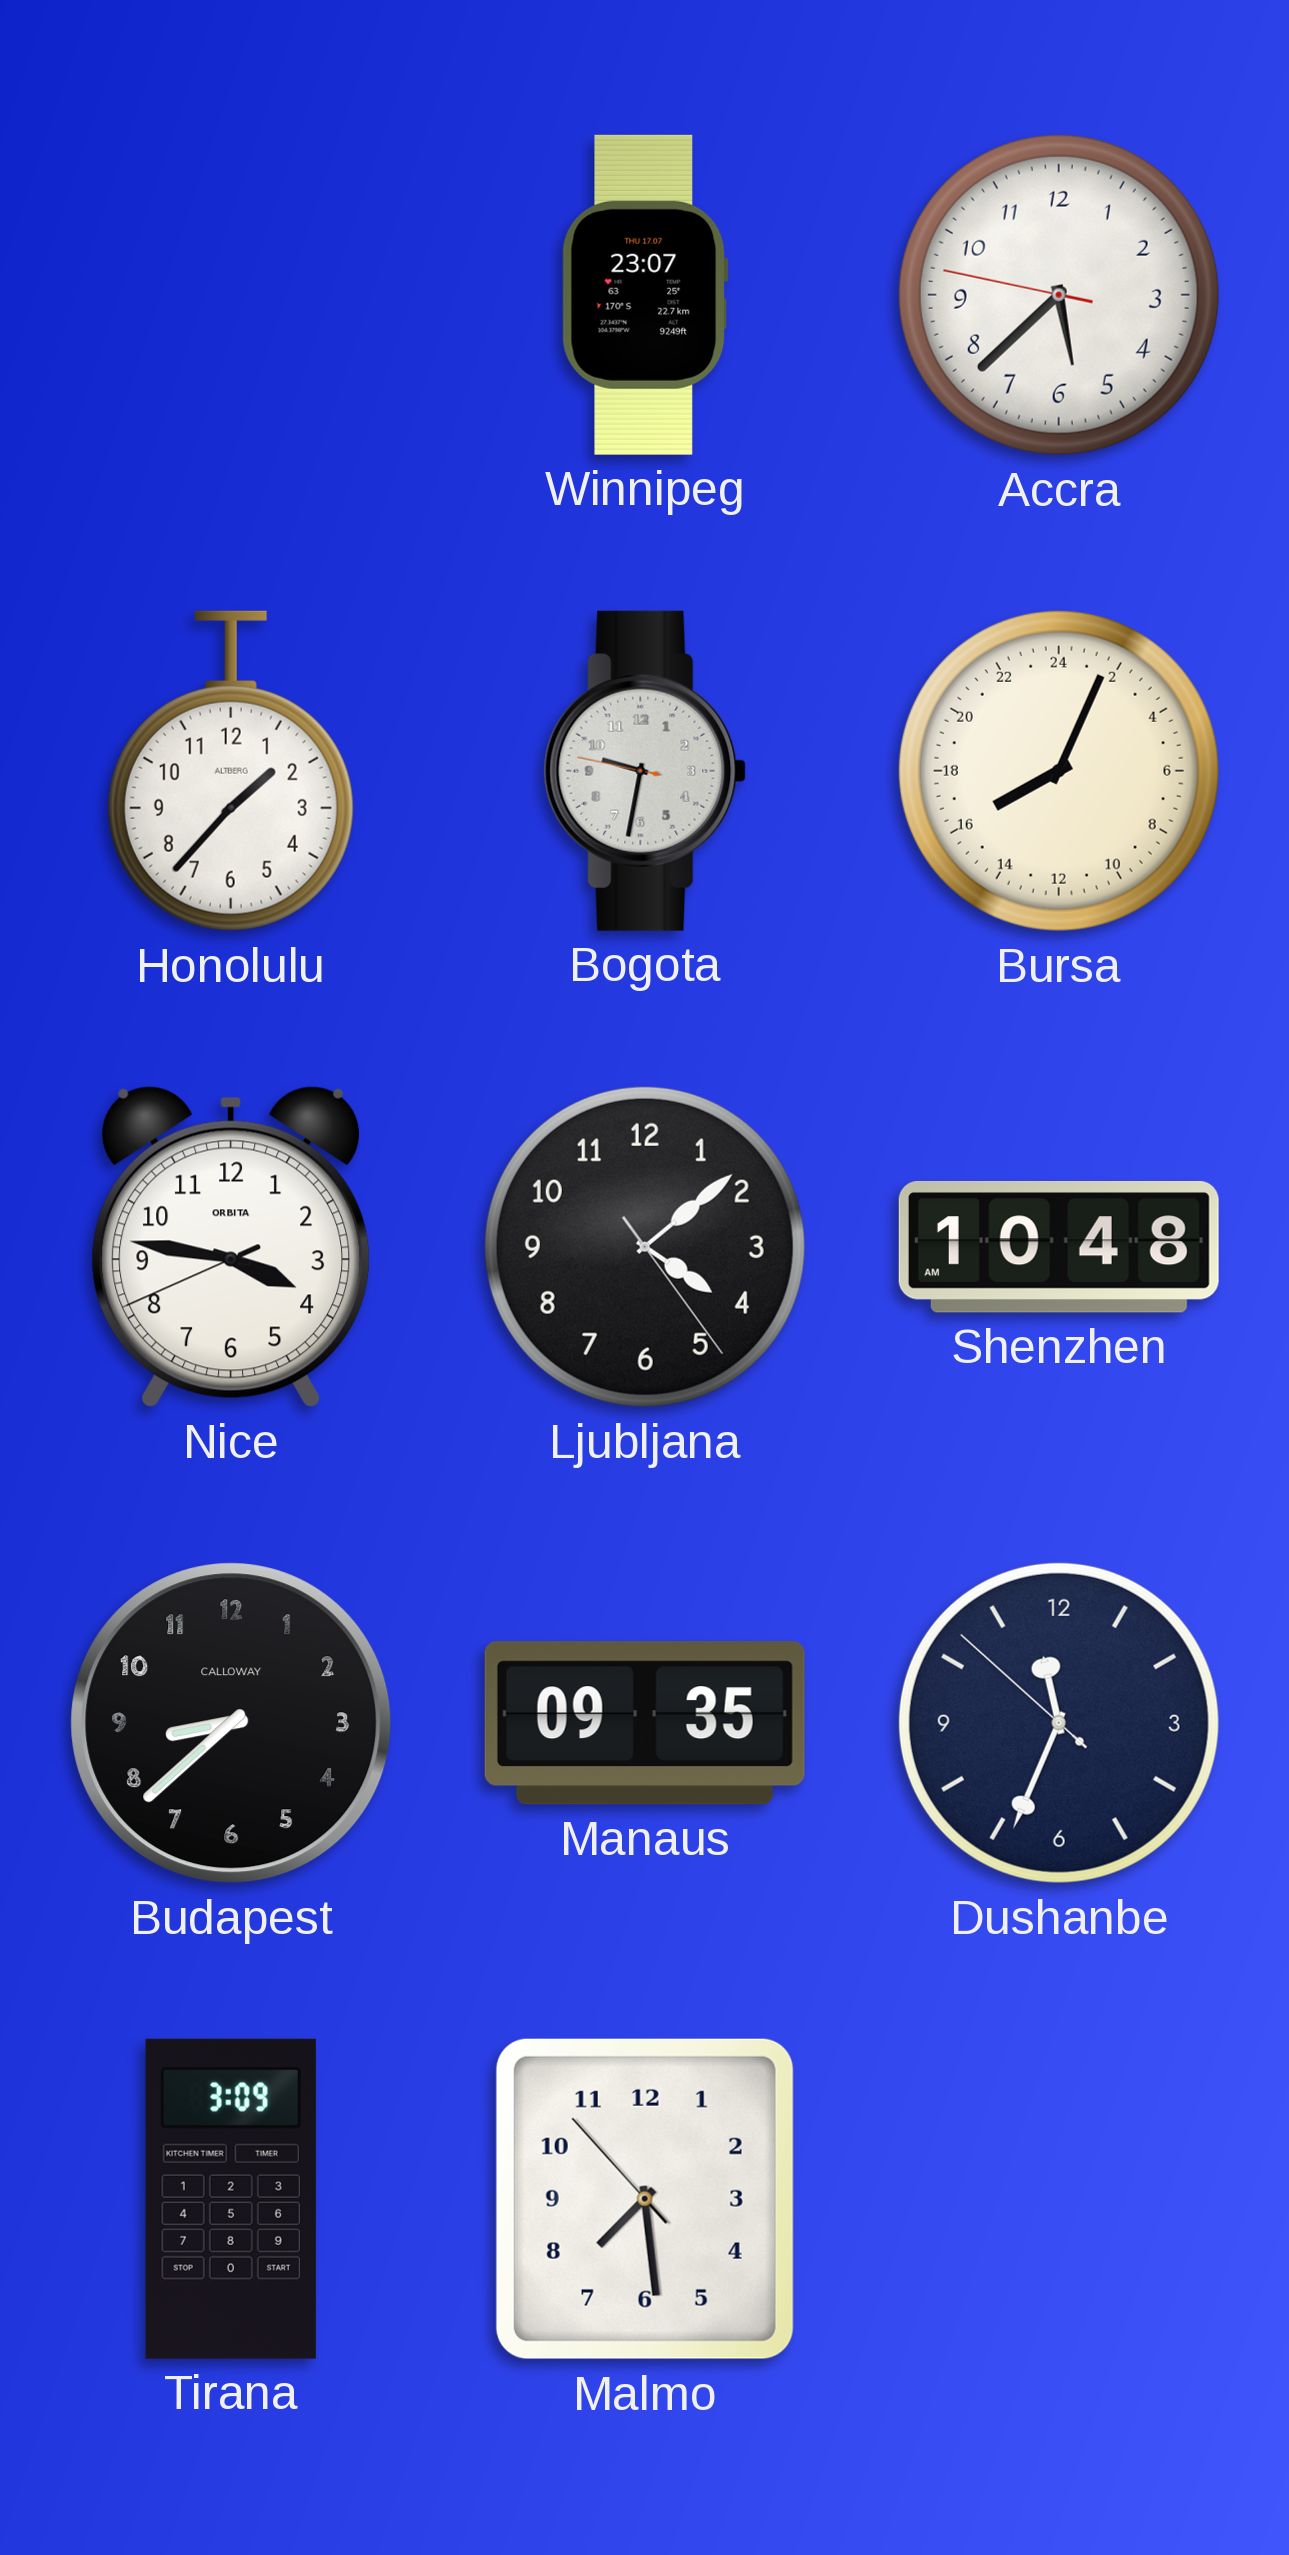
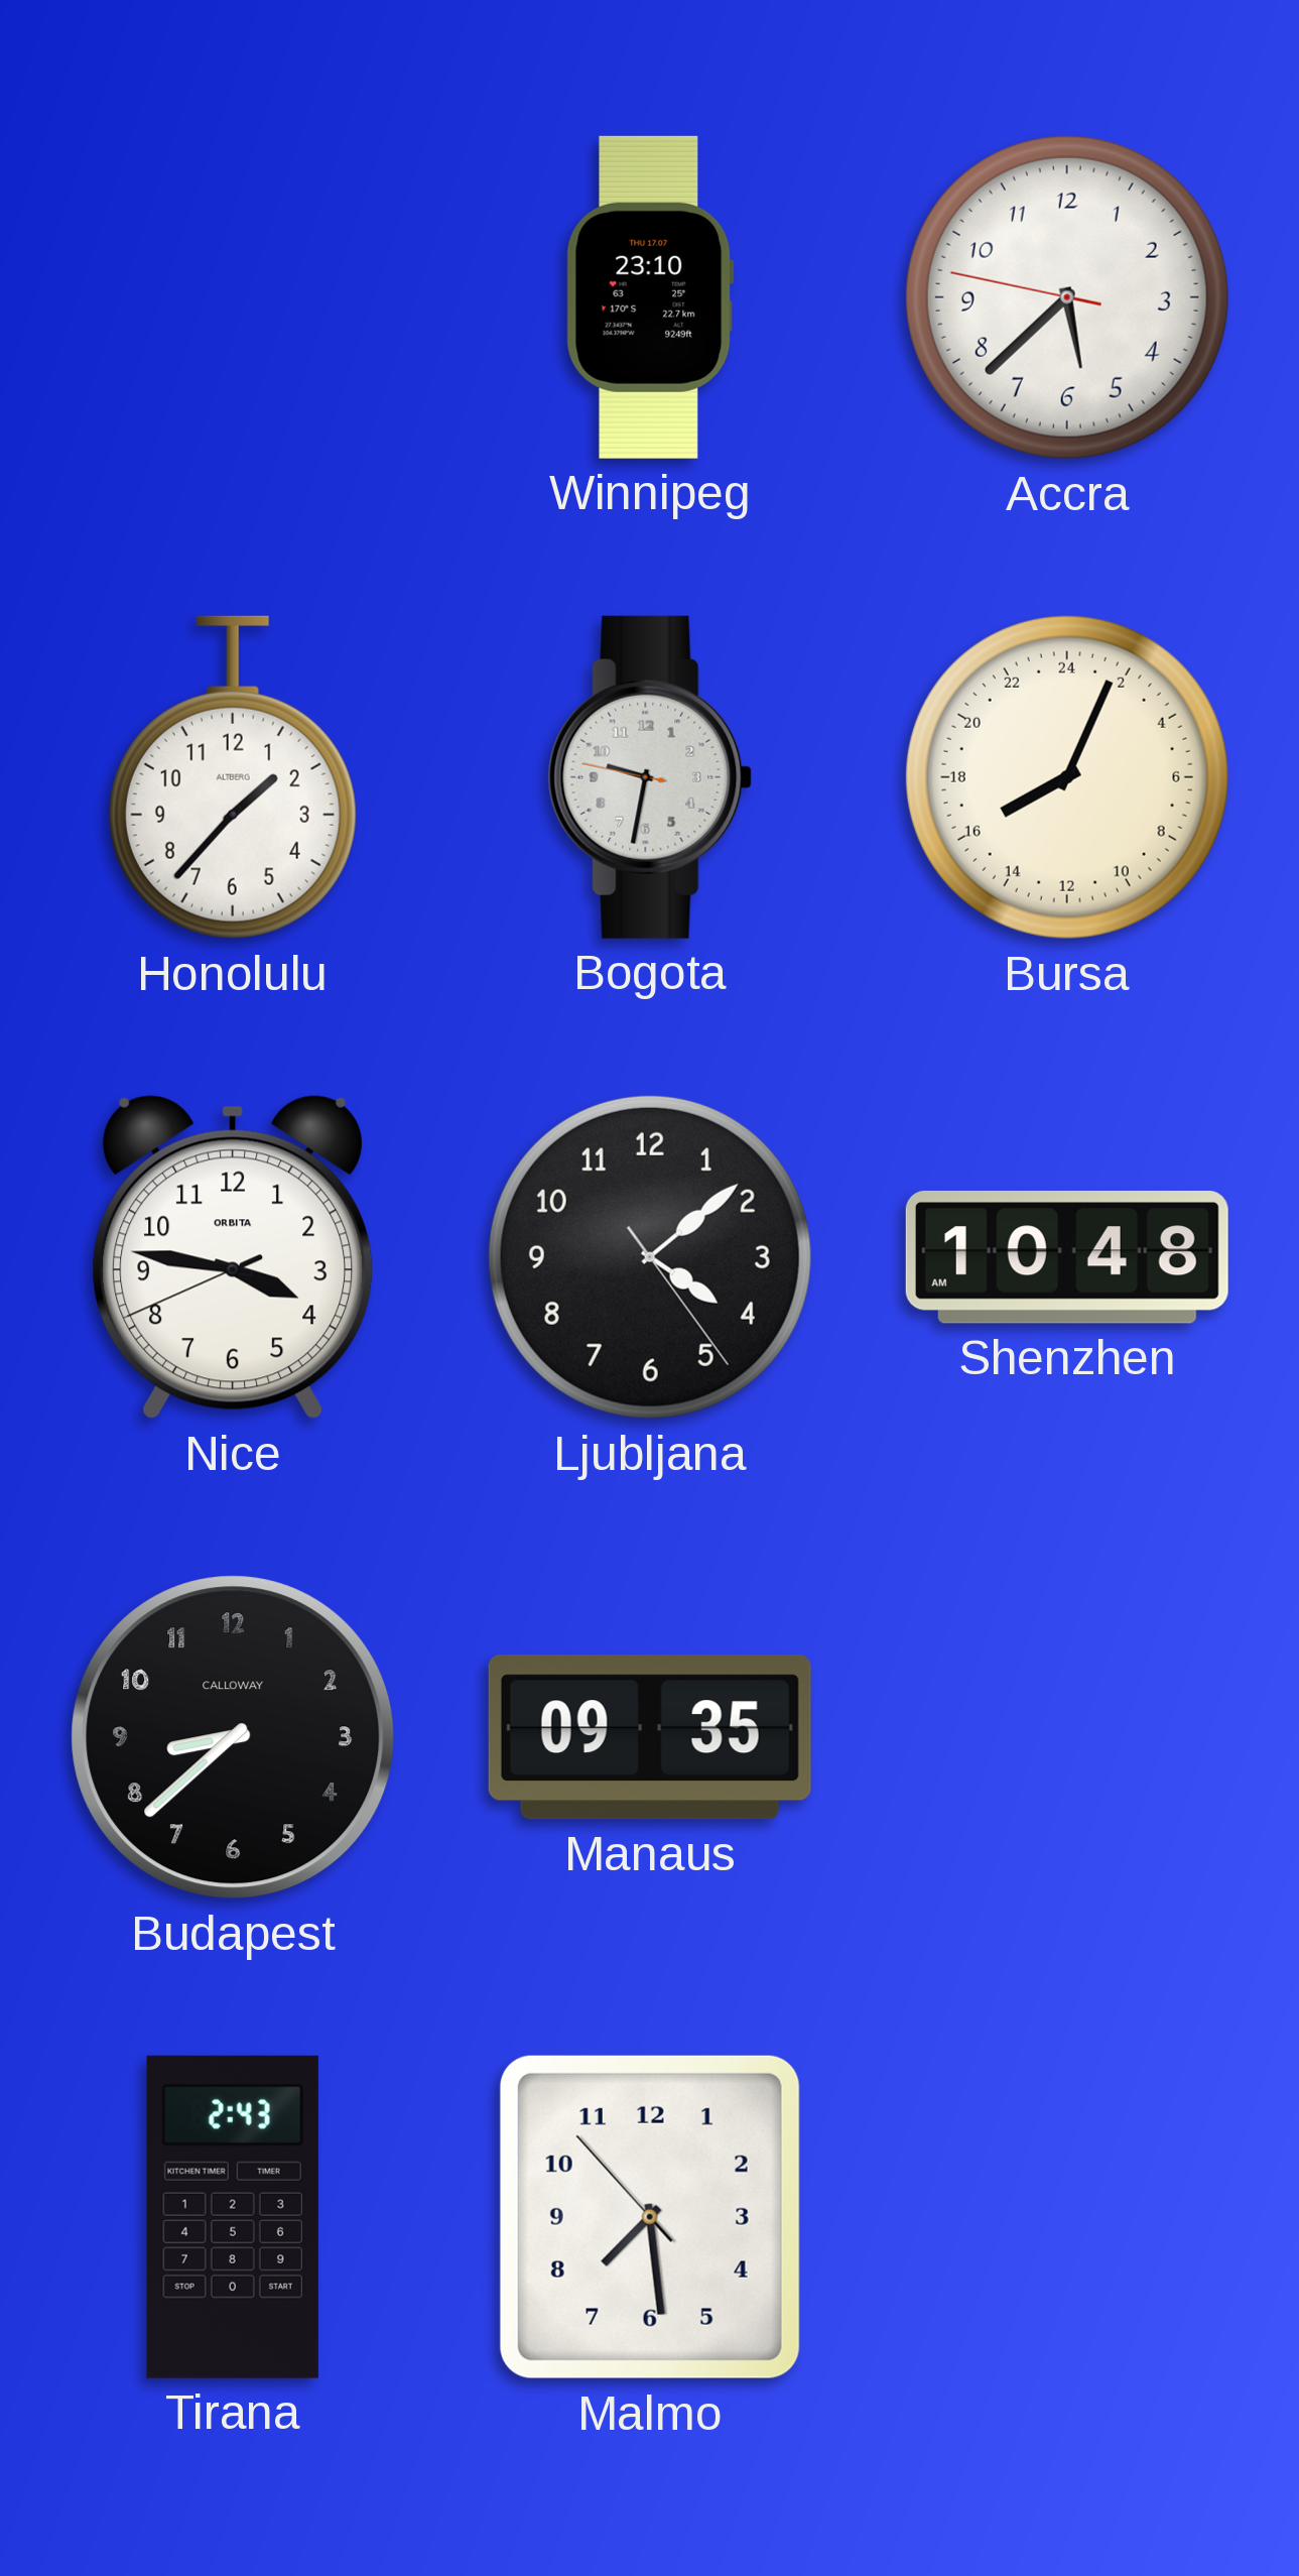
Winnipeg: 23:07 -> 23:10
Dushanbe: 11:33 -> none
Tirana: 3:09 -> 2:43
